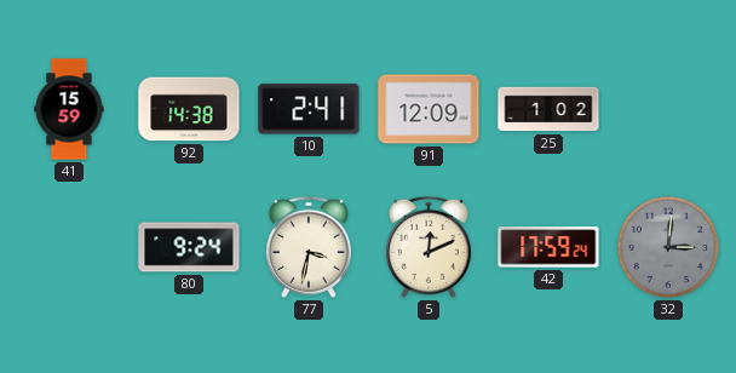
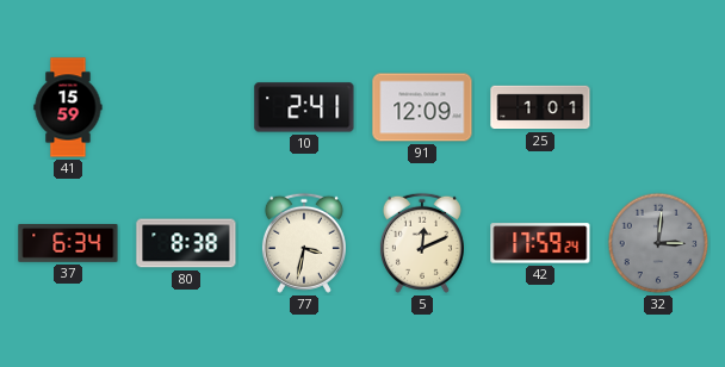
92: 14:38 -> none
25: 1:02 -> 1:01
37: none -> 6:34
80: 9:24 -> 8:38
